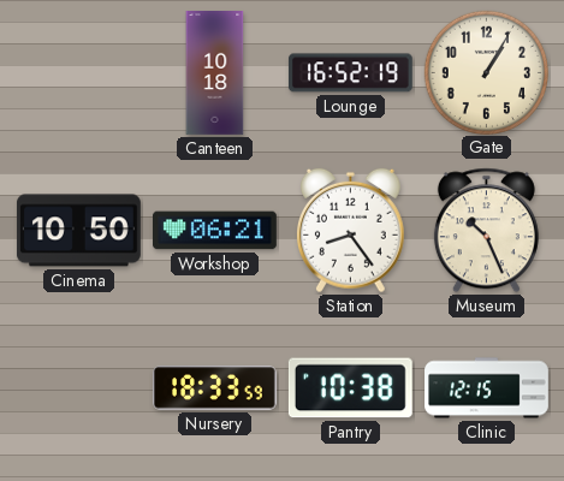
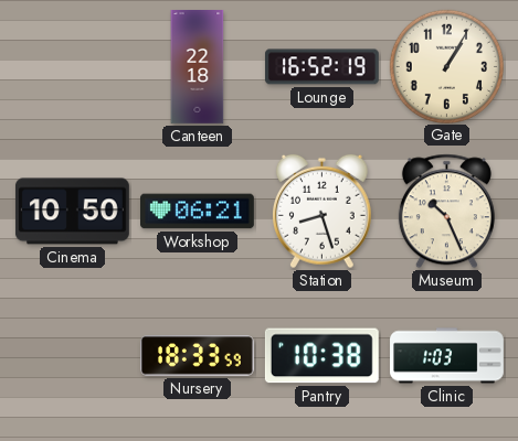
Canteen: 10:18 -> 22:18
Station: 8:24 -> 8:27
Clinic: 12:15 -> 1:03
